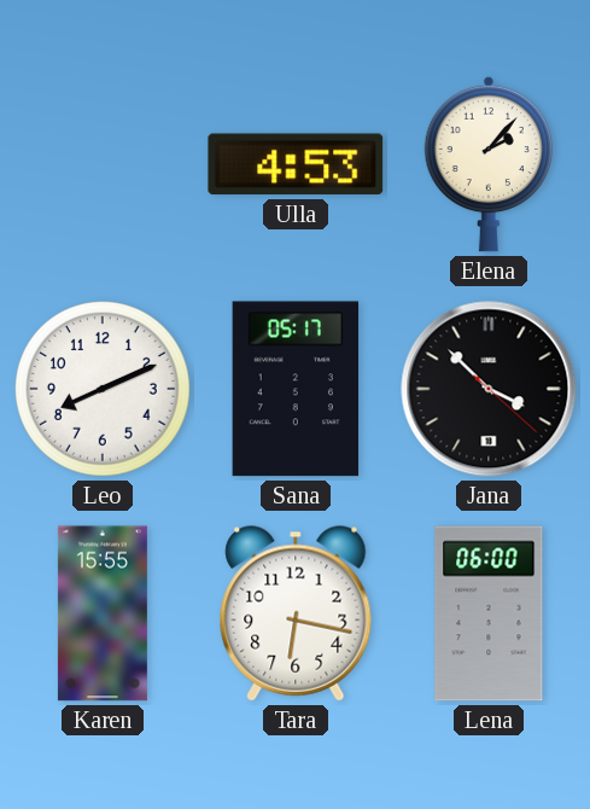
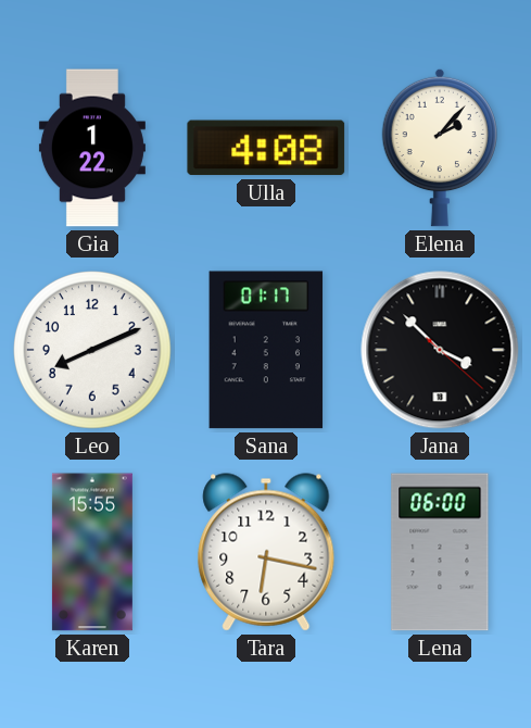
Gia: none -> 1:22
Ulla: 4:53 -> 4:08
Sana: 05:17 -> 01:17
